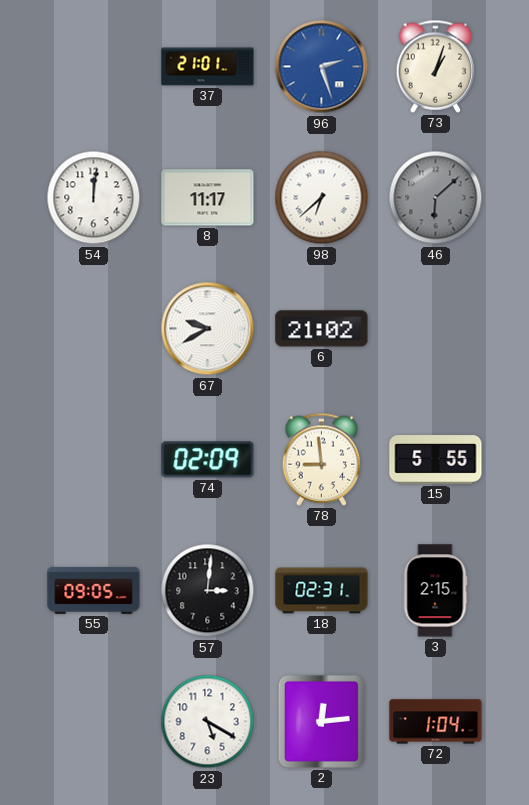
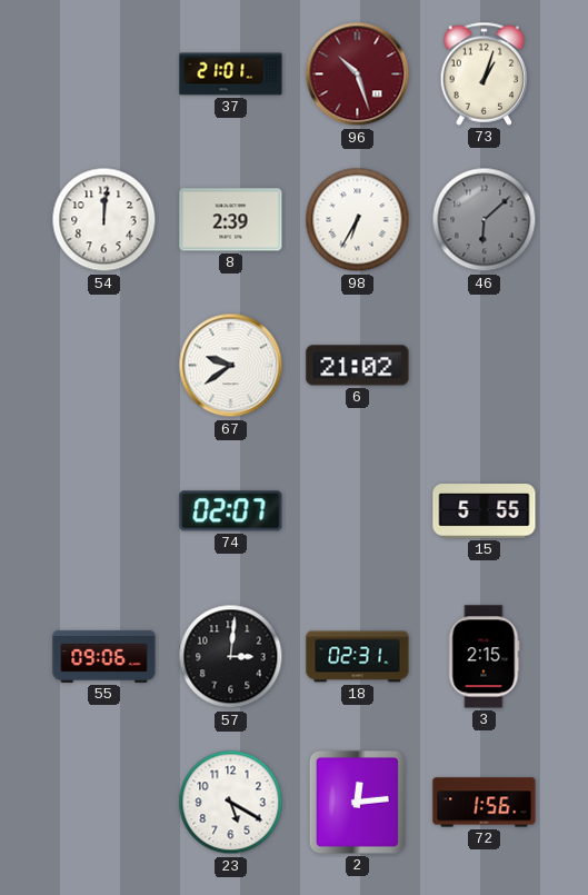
96: 2:27 -> 10:27
96 dial: blue -> burgundy
8: 11:17 -> 2:39
98: 6:38 -> 6:35
67: 9:40 -> 9:39
74: 02:09 -> 02:07
78: 8:59 -> none
55: 09:05 -> 09:06
72: 1:04 -> 1:56
